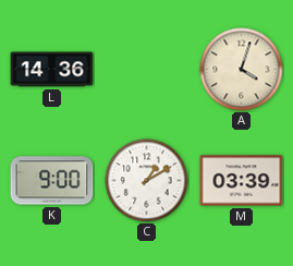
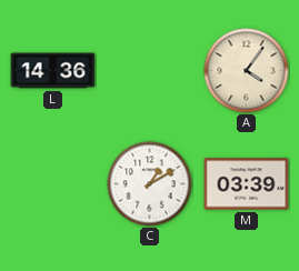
A: 4:03 -> 4:06
K: 9:00 -> none
